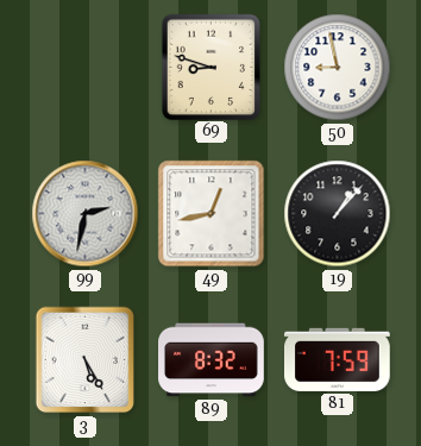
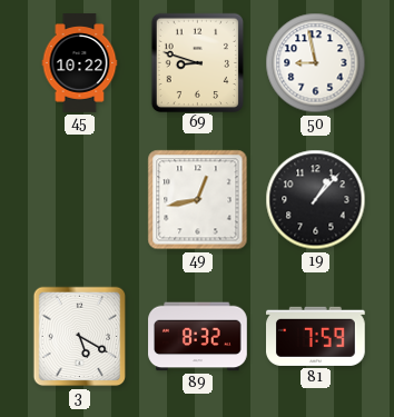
45: none -> 10:22
99: 2:32 -> none
3: 5:25 -> 5:20
